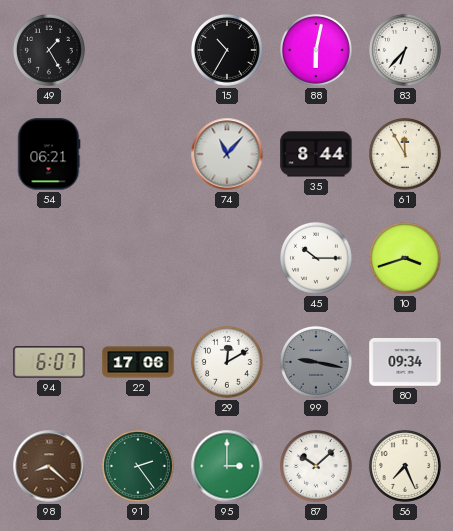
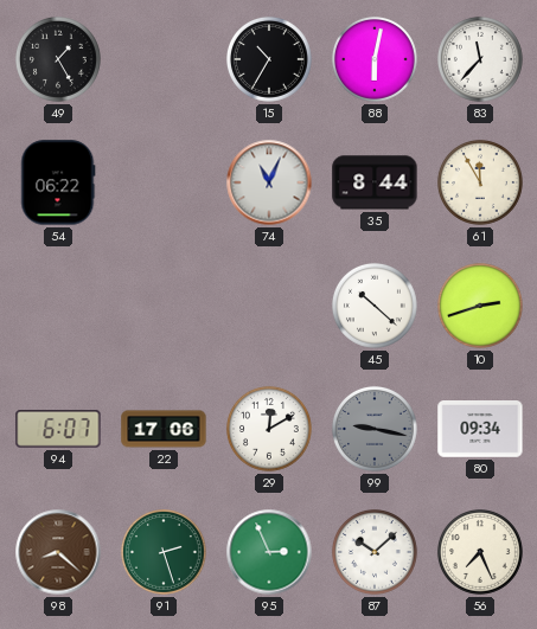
83: 6:37 -> 11:37
54: 06:21 -> 06:22
74: 11:07 -> 11:04
45: 10:15 -> 10:22
10: 3:42 -> 2:42
91: 2:24 -> 2:27
95: 3:00 -> 2:56
